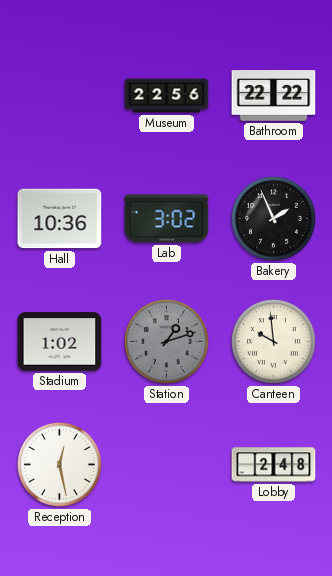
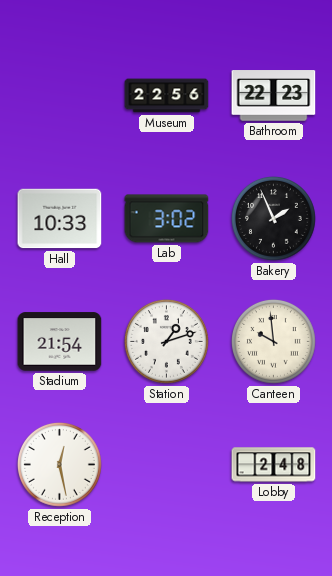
Bathroom: 22:22 -> 22:23
Hall: 10:36 -> 10:33
Stadium: 1:02 -> 21:54
Station dial: grey -> white
